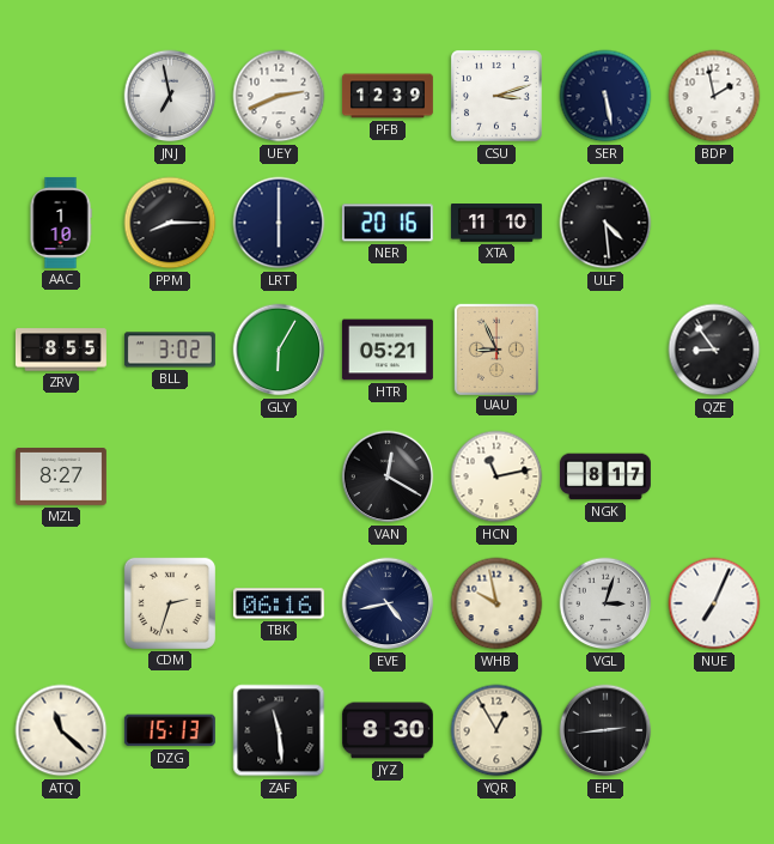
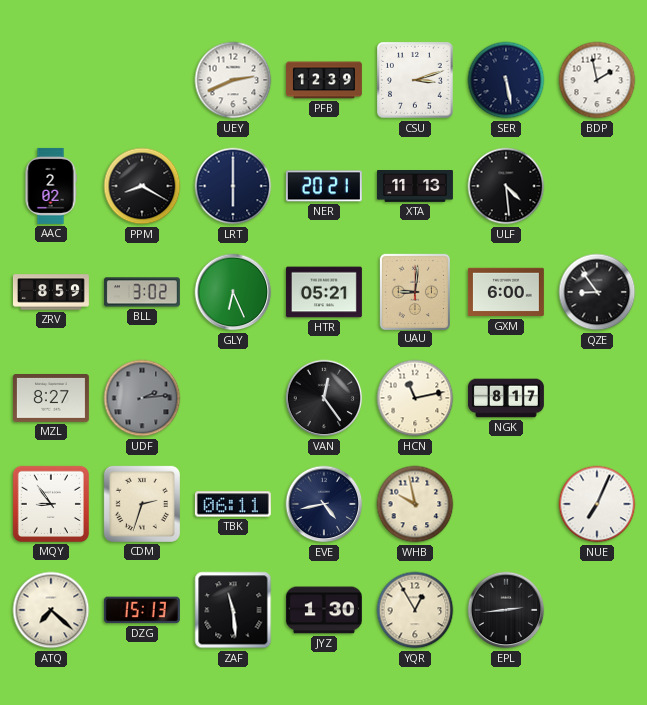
JNJ: 6:58 -> none
AAC: 1:10 -> 2:02
PPM: 8:15 -> 8:20
NER: 20:16 -> 20:21
XTA: 11:10 -> 11:13
ZRV: 8:55 -> 8:59
GLY: 6:05 -> 6:26
UAU: 8:56 -> 9:01
GXM: none -> 6:00
UDF: none -> 2:14
VAN: 12:20 -> 12:24
MQY: none -> 8:54
TBK: 06:16 -> 06:11
VGL: 3:03 -> none
ATQ: 11:22 -> 7:22
JYZ: 8:30 -> 1:30
